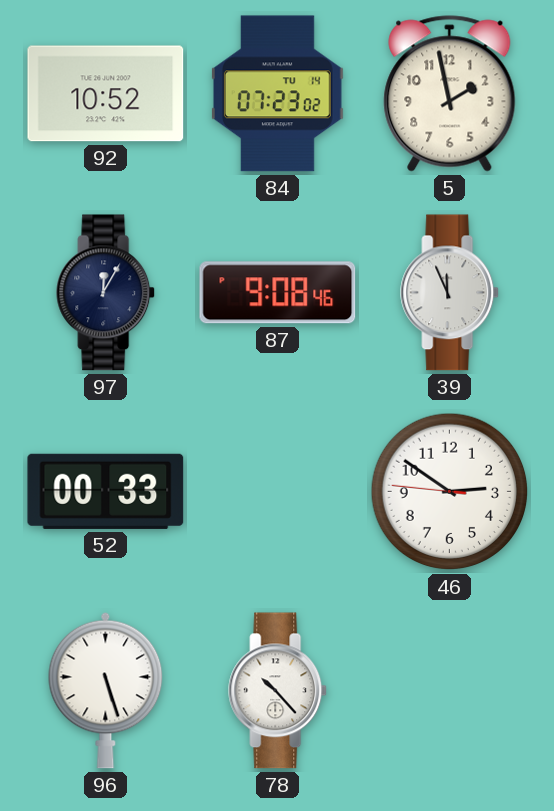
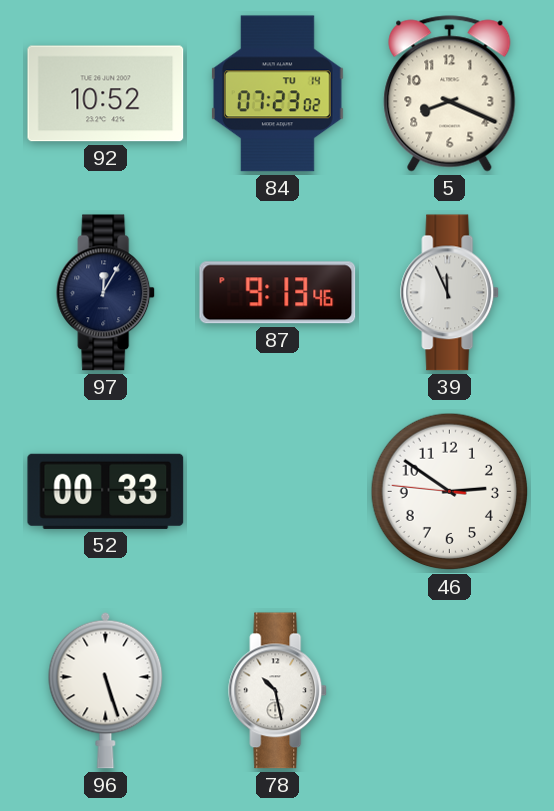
5: 1:58 -> 8:19
87: 9:08 -> 9:13
78: 10:23 -> 10:28
